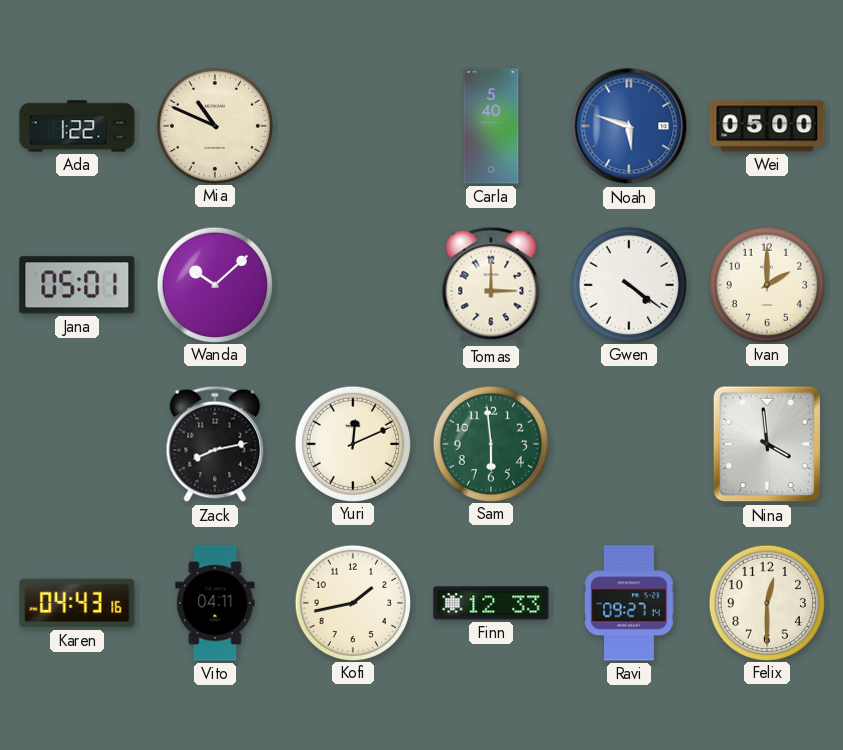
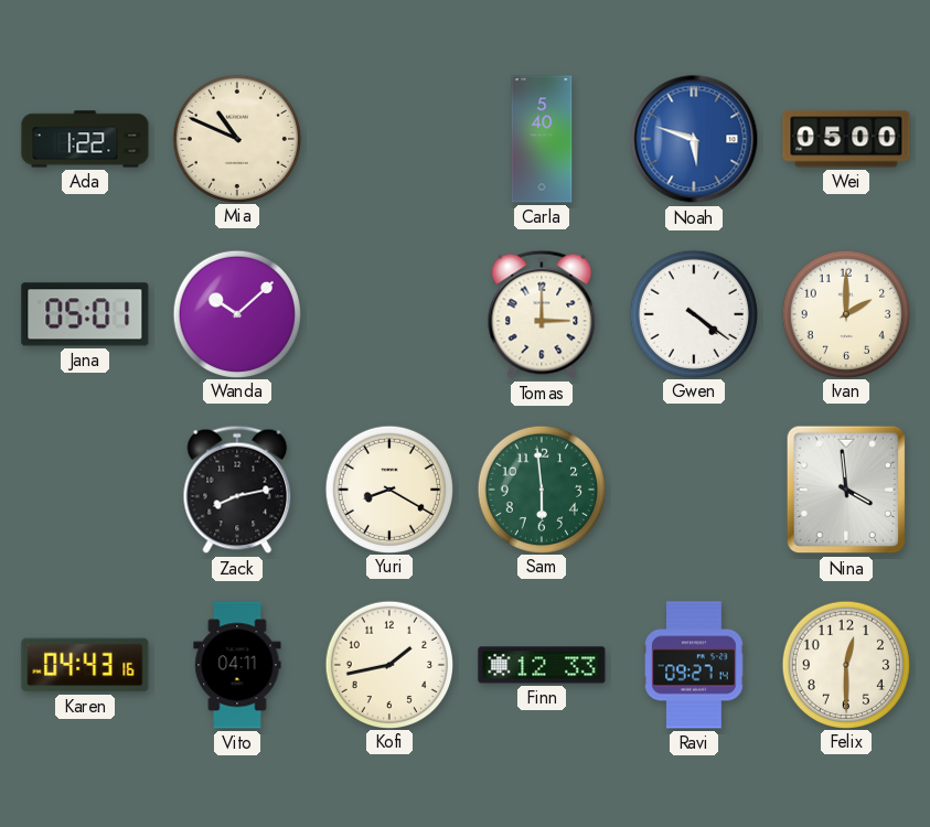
Yuri: 12:11 -> 8:20
